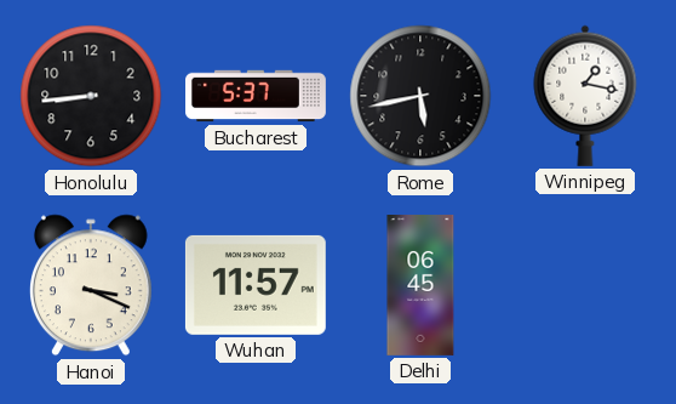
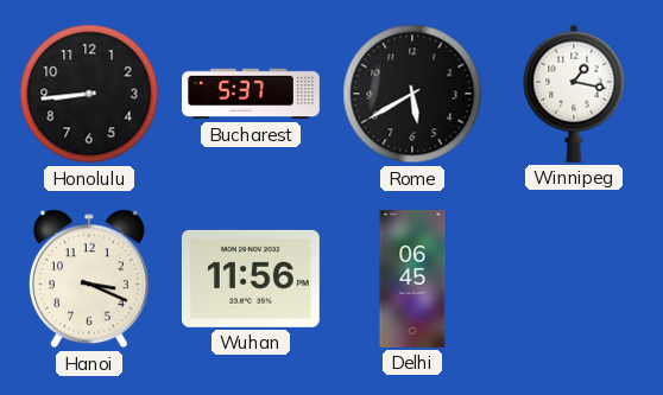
Rome: 5:43 -> 5:40
Wuhan: 11:57 -> 11:56
